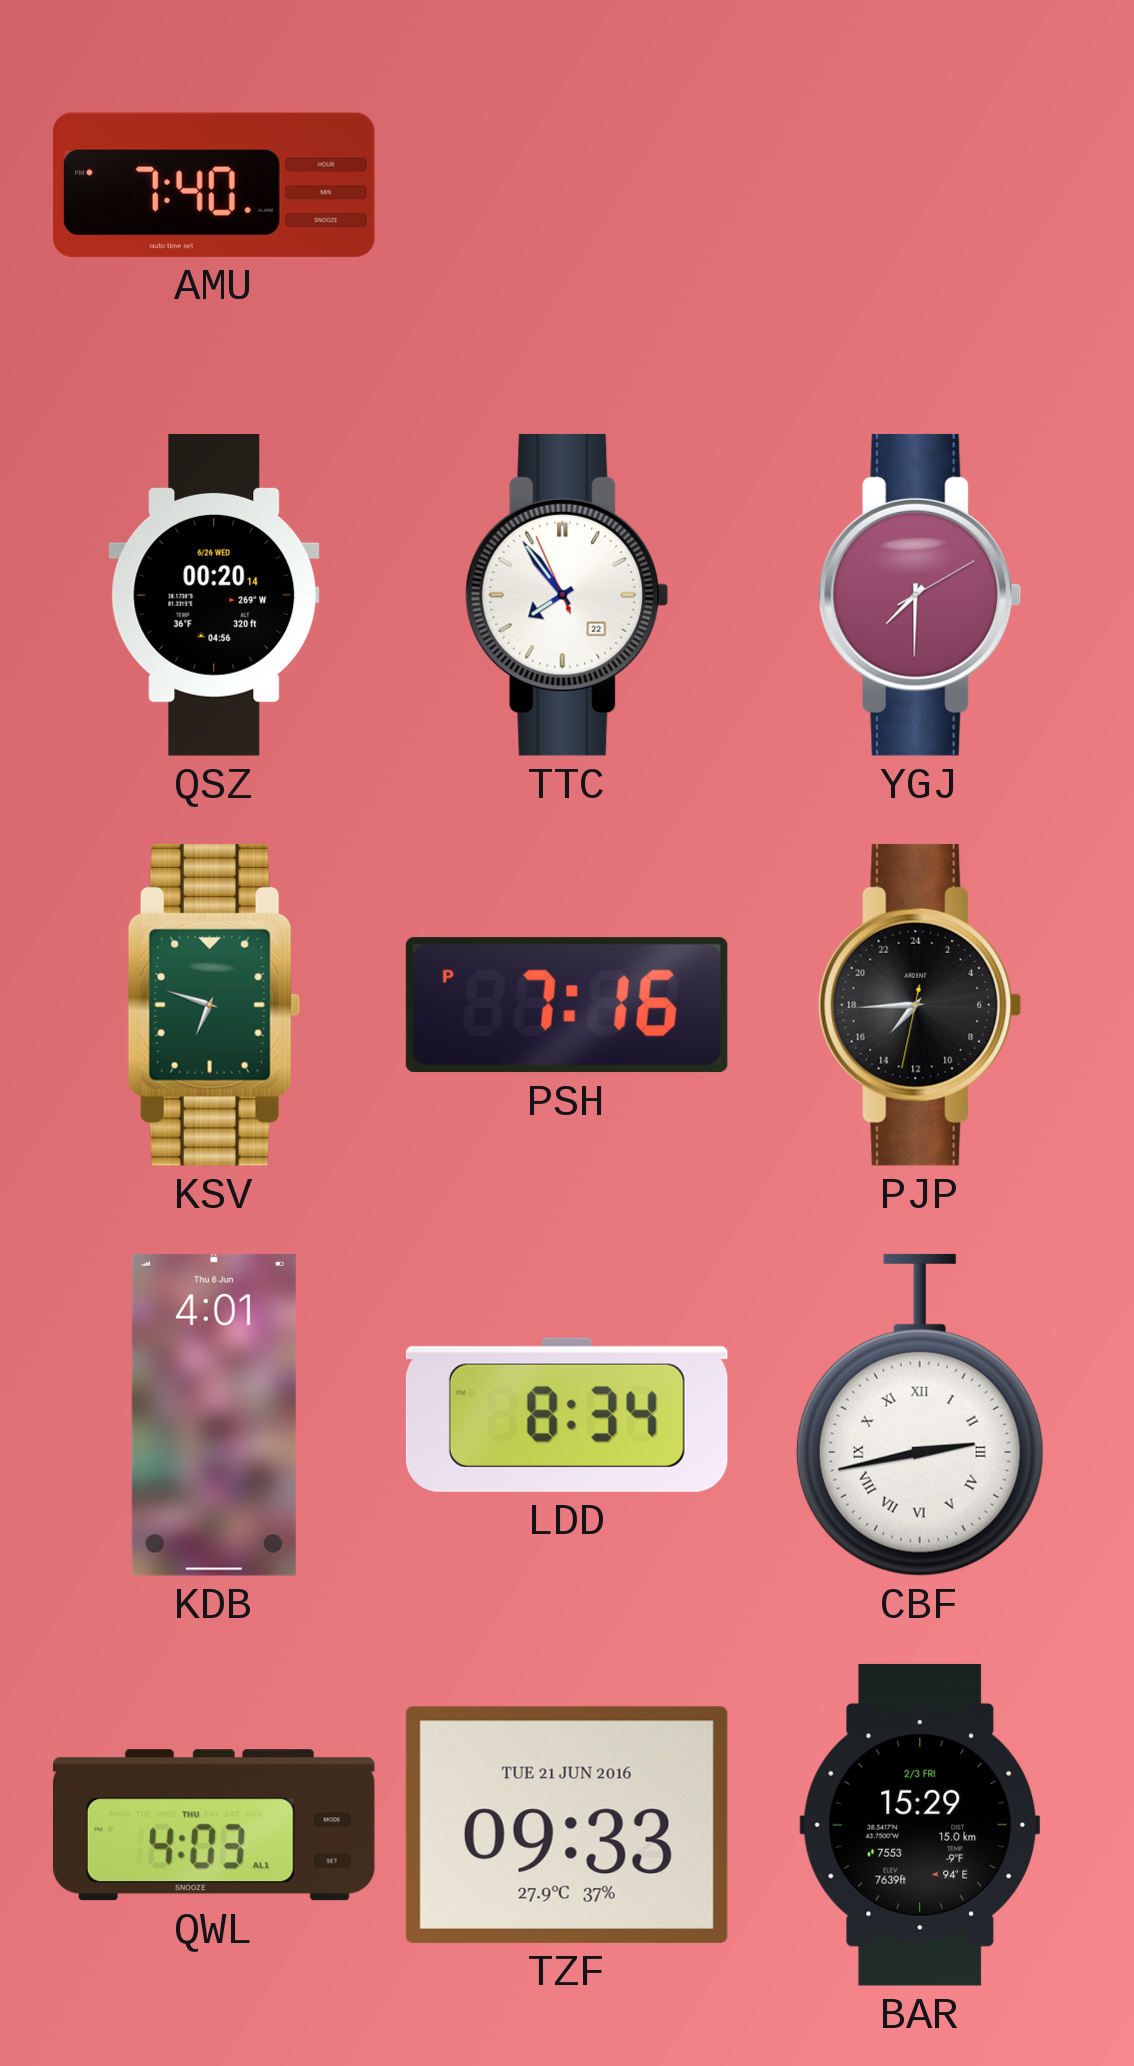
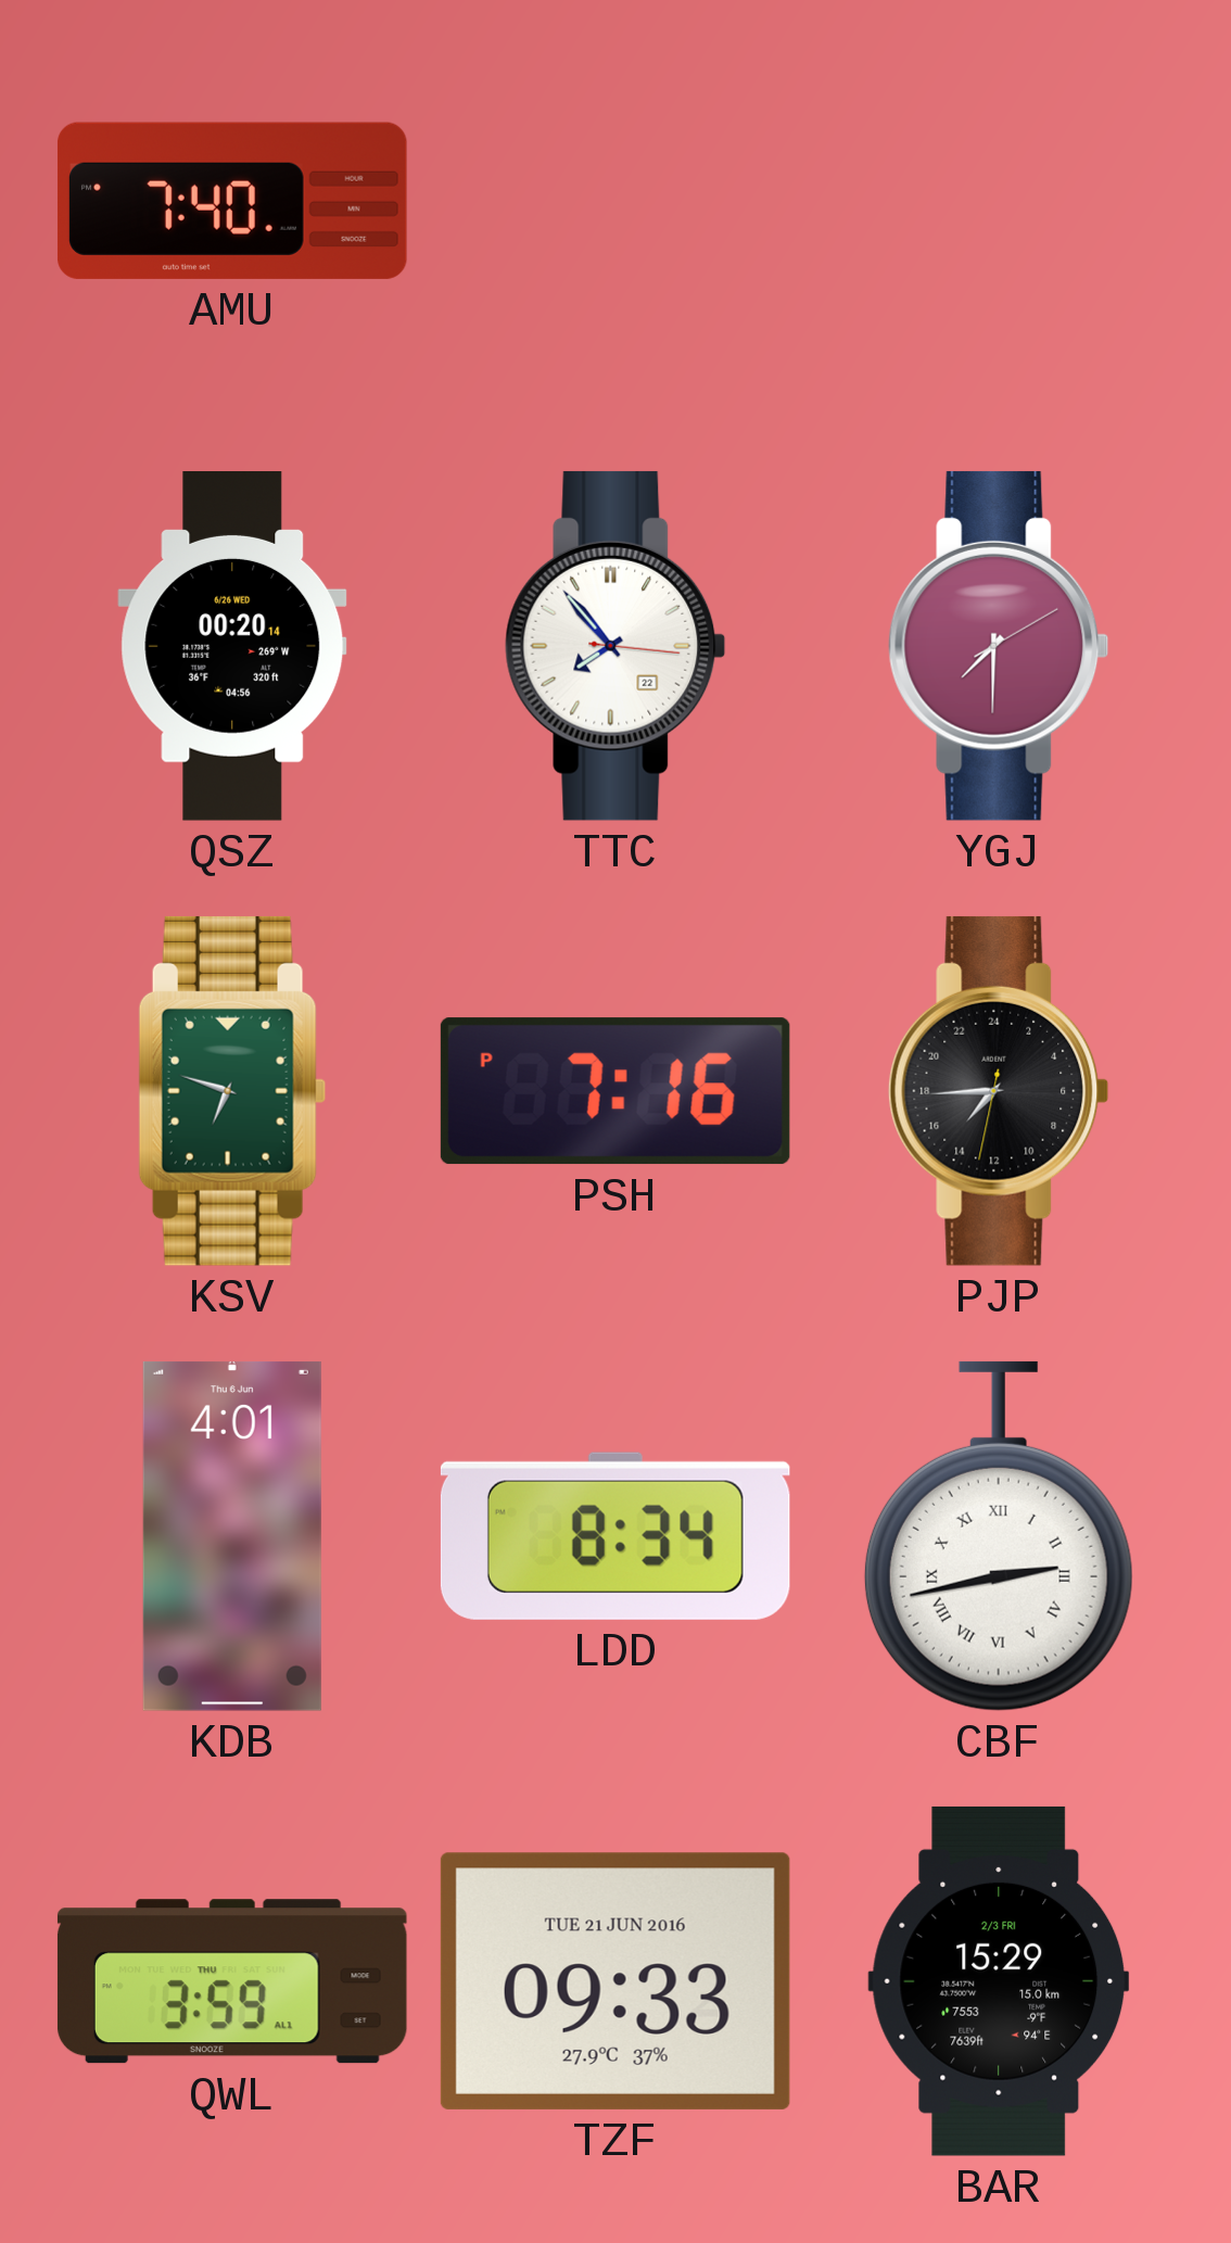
TTC: 7:53:56 -> 7:53:16
QWL: 4:03 -> 3:59
